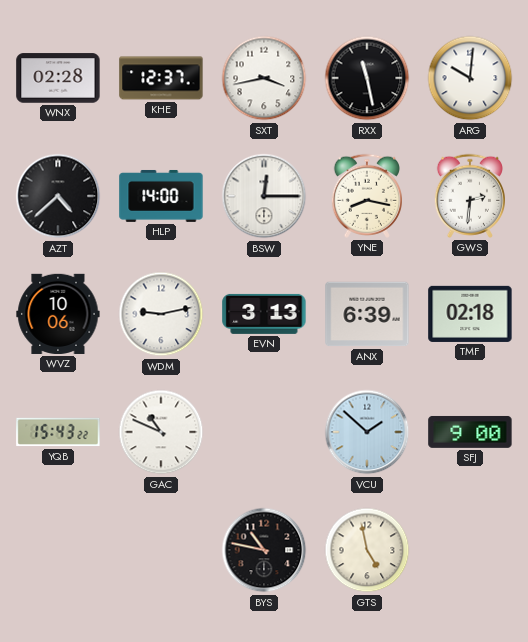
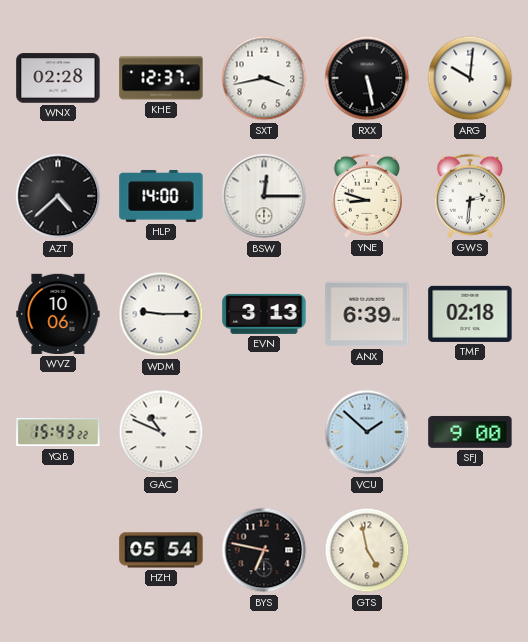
RXX: 11:28 -> 5:28
YNE: 8:17 -> 8:48
WDM: 9:13 -> 9:15
HZH: none -> 05:54
BYS: 10:47 -> 6:47
